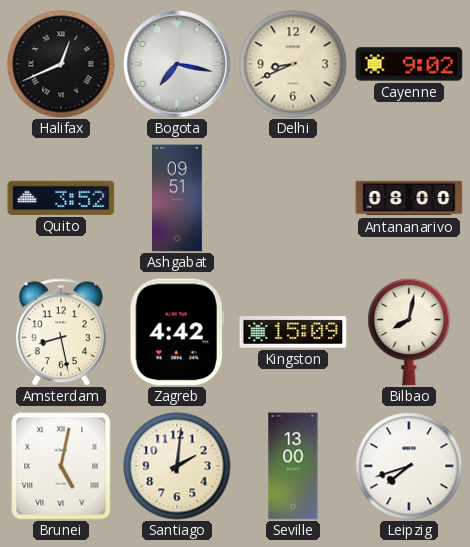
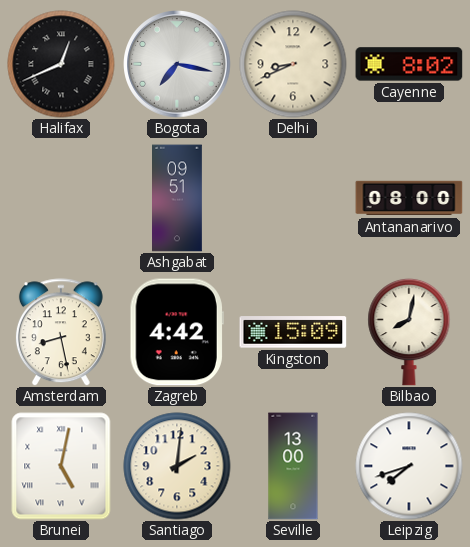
Cayenne: 9:02 -> 8:02
Quito: 3:52 -> none
